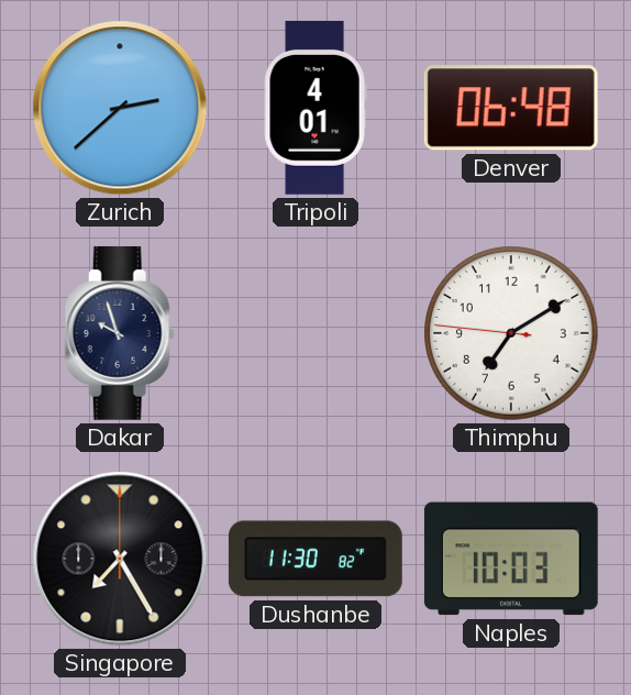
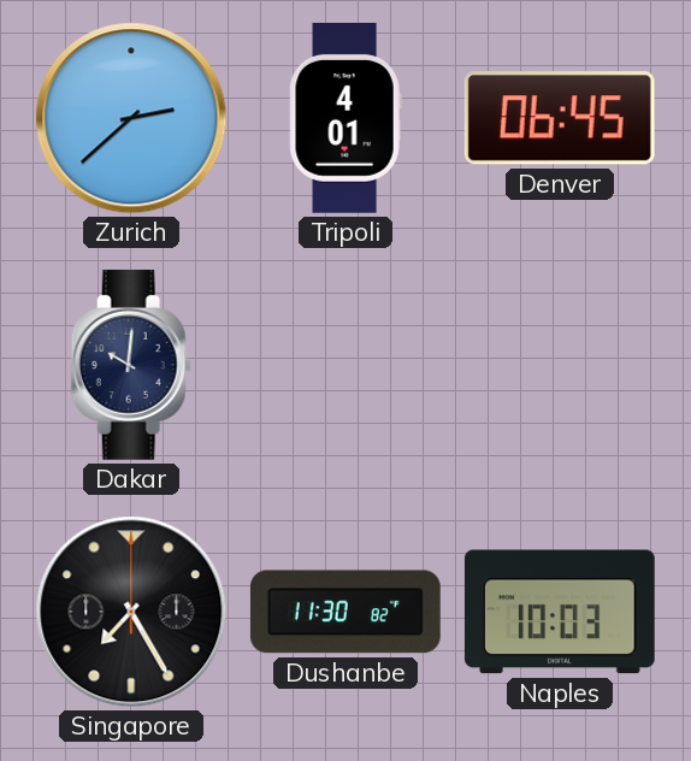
Denver: 06:48 -> 06:45
Dakar: 9:57 -> 10:01
Thimphu: 7:09 -> none
